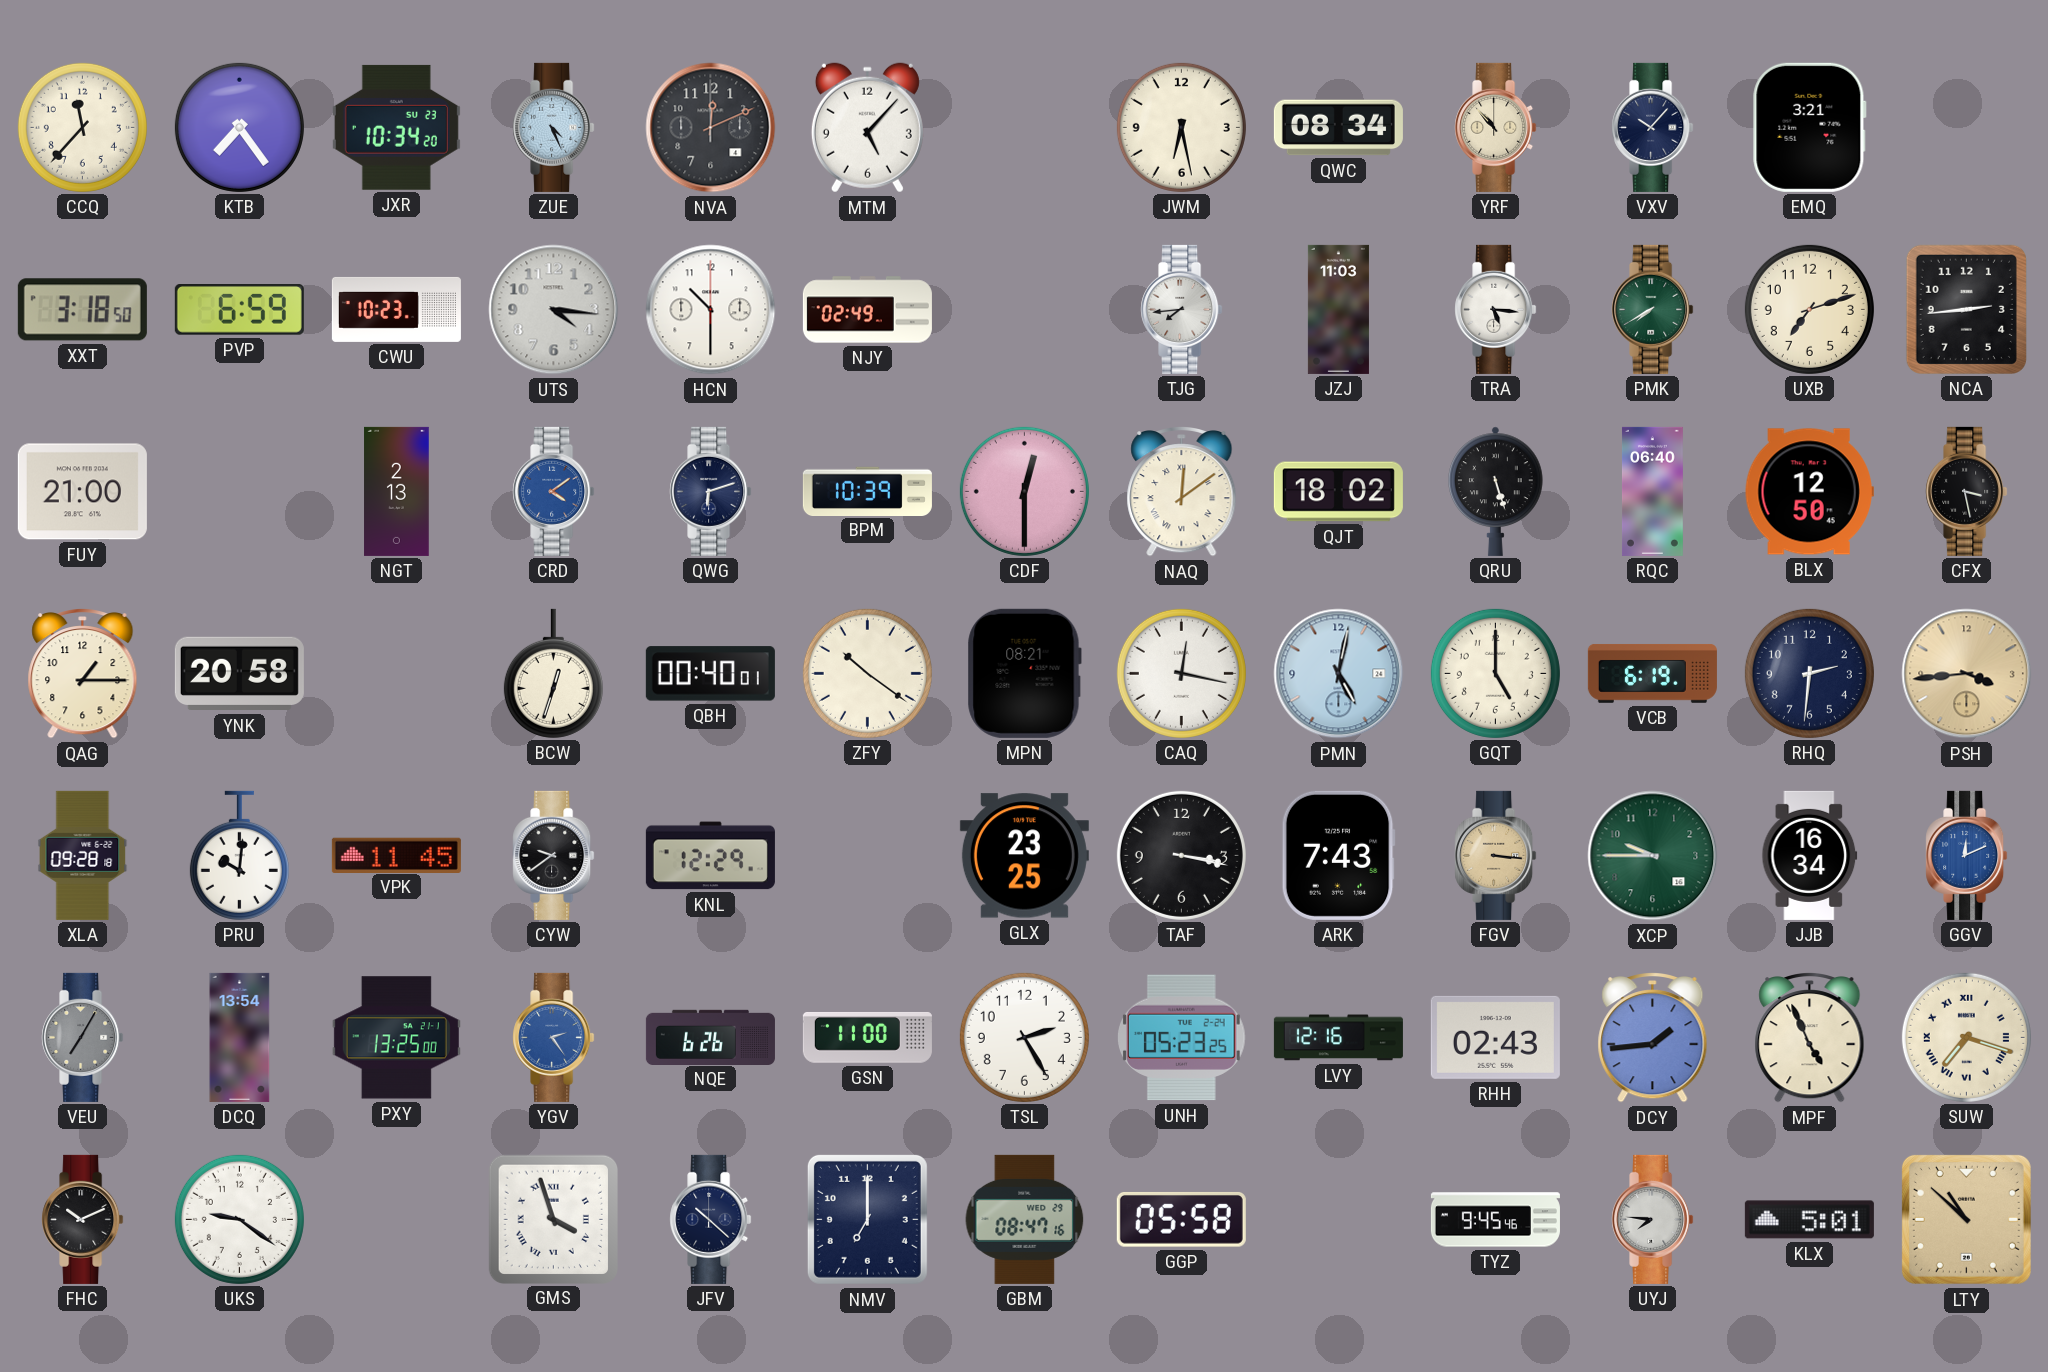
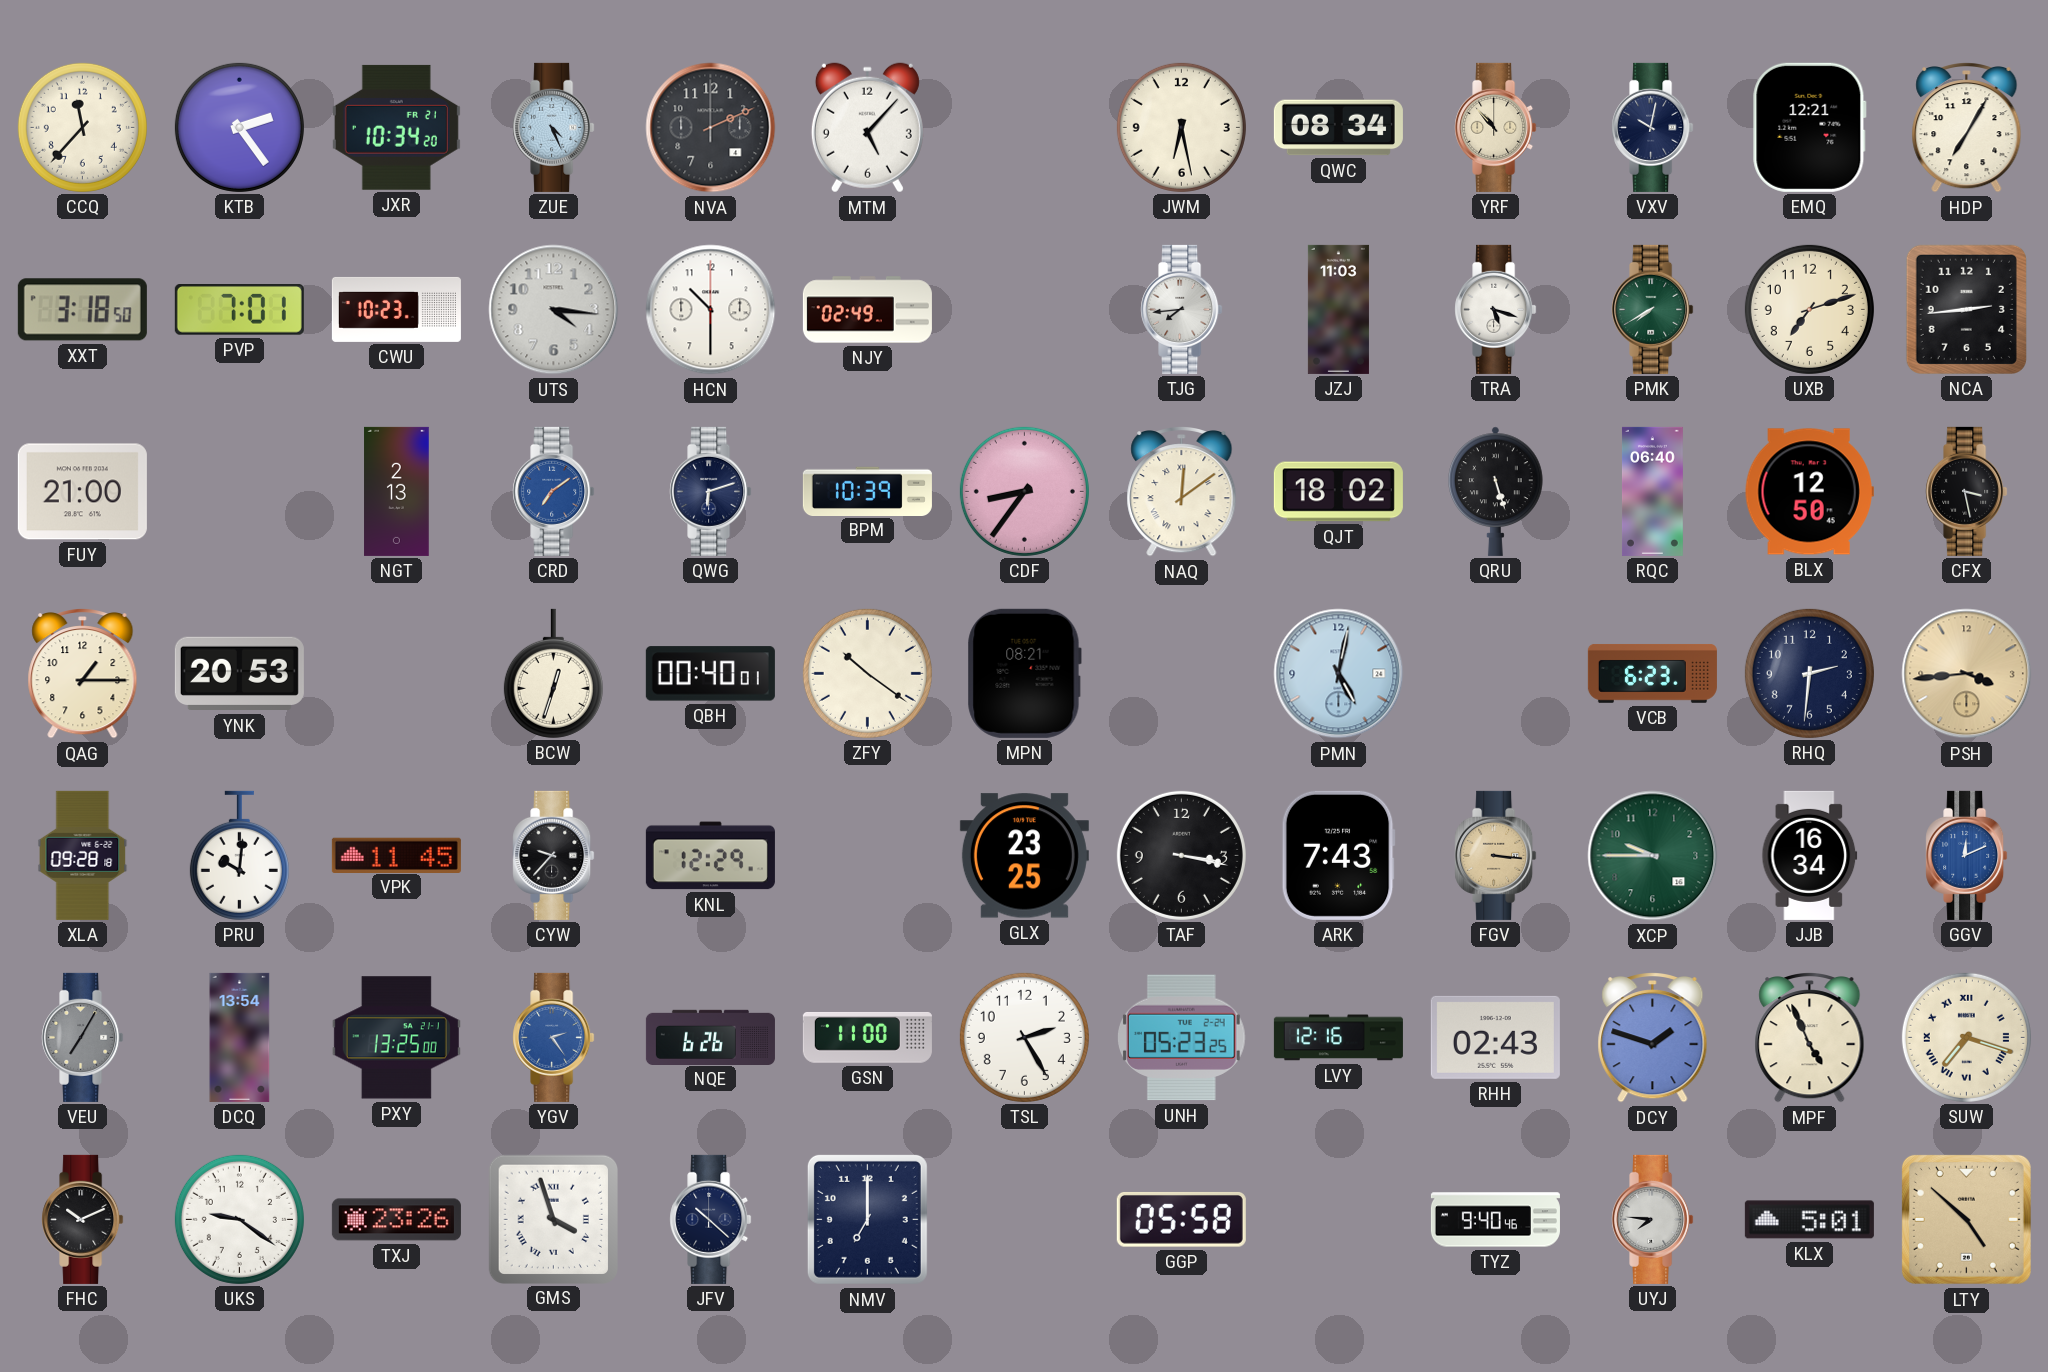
KTB: 7:24 -> 2:24
JXR date: SU 23 -> FR 21
NVA: 12:11 -> 2:11
VXV: 10:07 -> 10:02
EMQ: 3:21 -> 12:21
HDP: none -> 7:05
PVP: 6:59 -> 7:01
TRA: 5:16 -> 5:18
CRD: 4:09 -> 7:09
CDF: 12:30 -> 8:36
YNK: 20:58 -> 20:53
CAQ: 12:17 -> none
GQT: 5:00 -> none
VCB: 6:19 -> 6:23
CYW: 9:39 -> 9:37
DCY: 1:44 -> 1:48
TXJ: none -> 23:26
GBM: 08:47 -> none
TYZ: 9:45 -> 9:40
LTY: 10:52 -> 4:52
